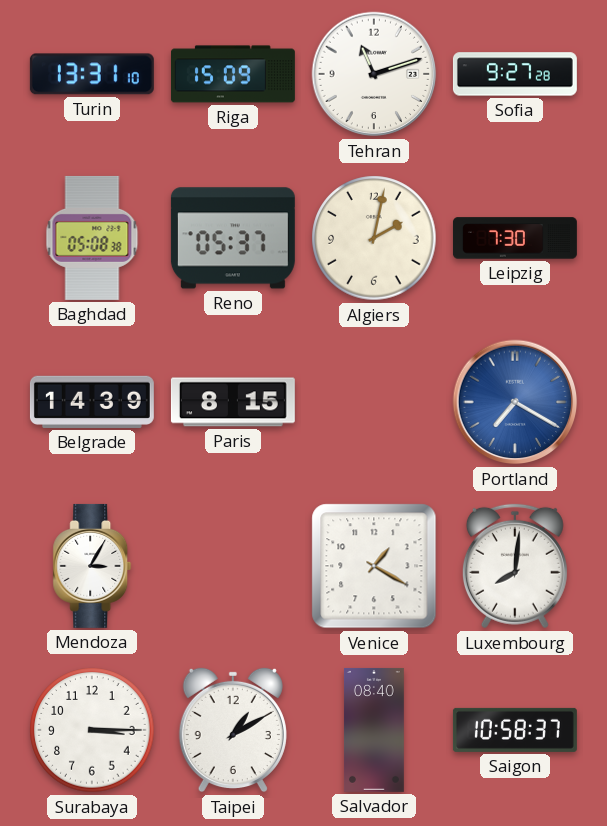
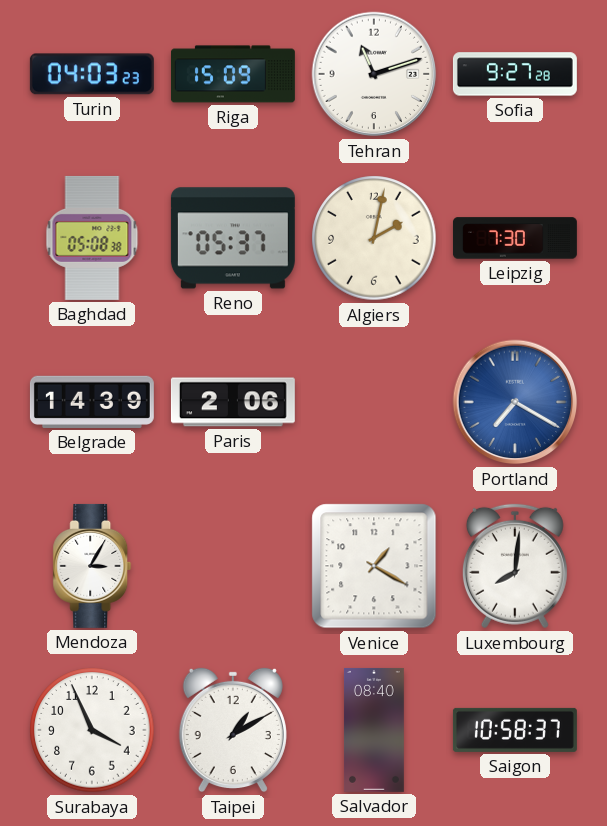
Turin: 13:31 -> 04:03
Paris: 8:15 -> 2:06
Surabaya: 3:15 -> 3:56
